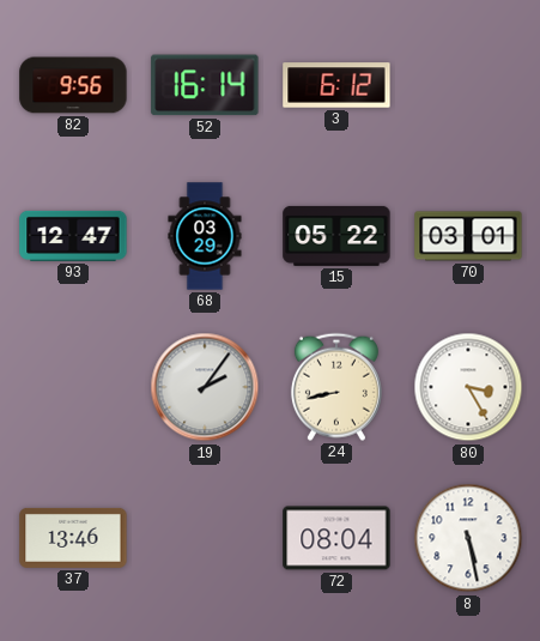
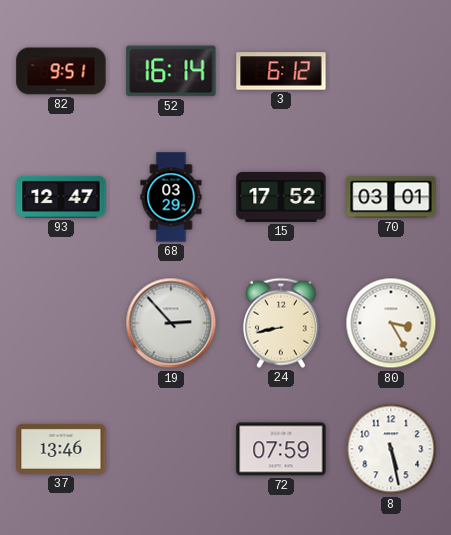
82: 9:56 -> 9:51
15: 05:22 -> 17:52
19: 2:06 -> 2:53
72: 08:04 -> 07:59
